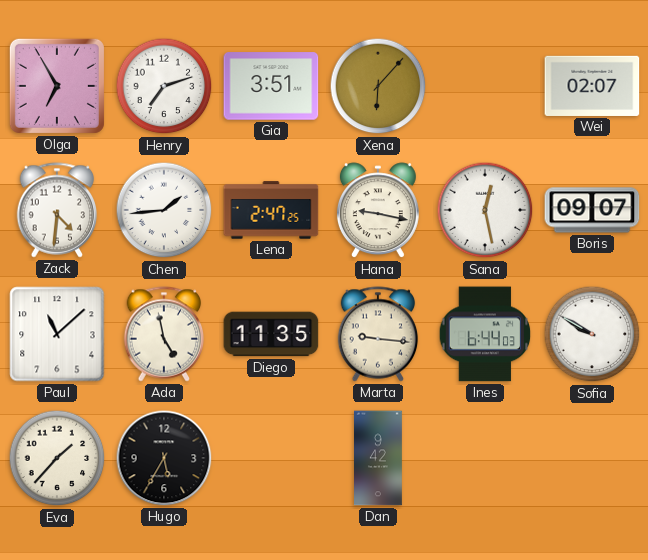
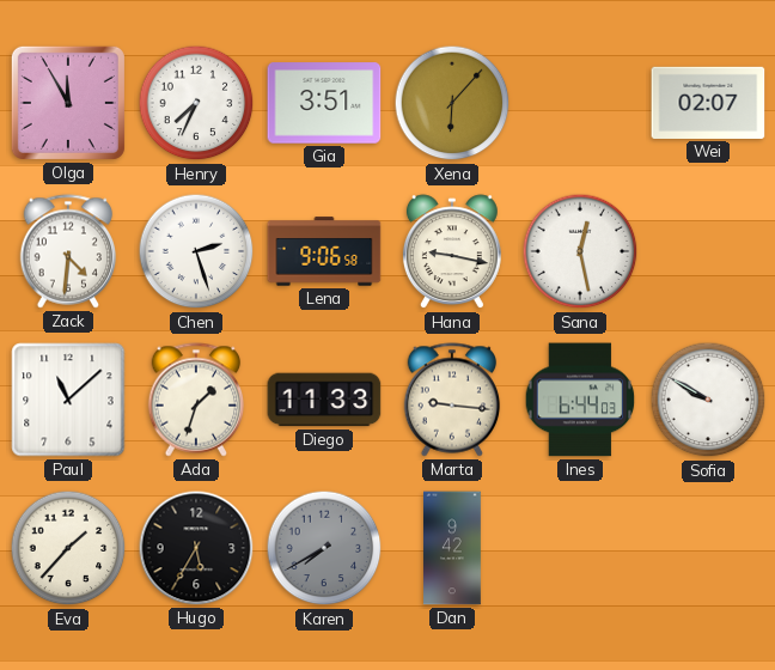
Olga: 6:55 -> 11:55
Henry: 7:12 -> 7:34
Chen: 1:44 -> 2:27
Lena: 2:47 -> 9:06
Boris: 09:07 -> none
Ada: 4:58 -> 1:33
Diego: 11:35 -> 11:33
Karen: none -> 7:40
